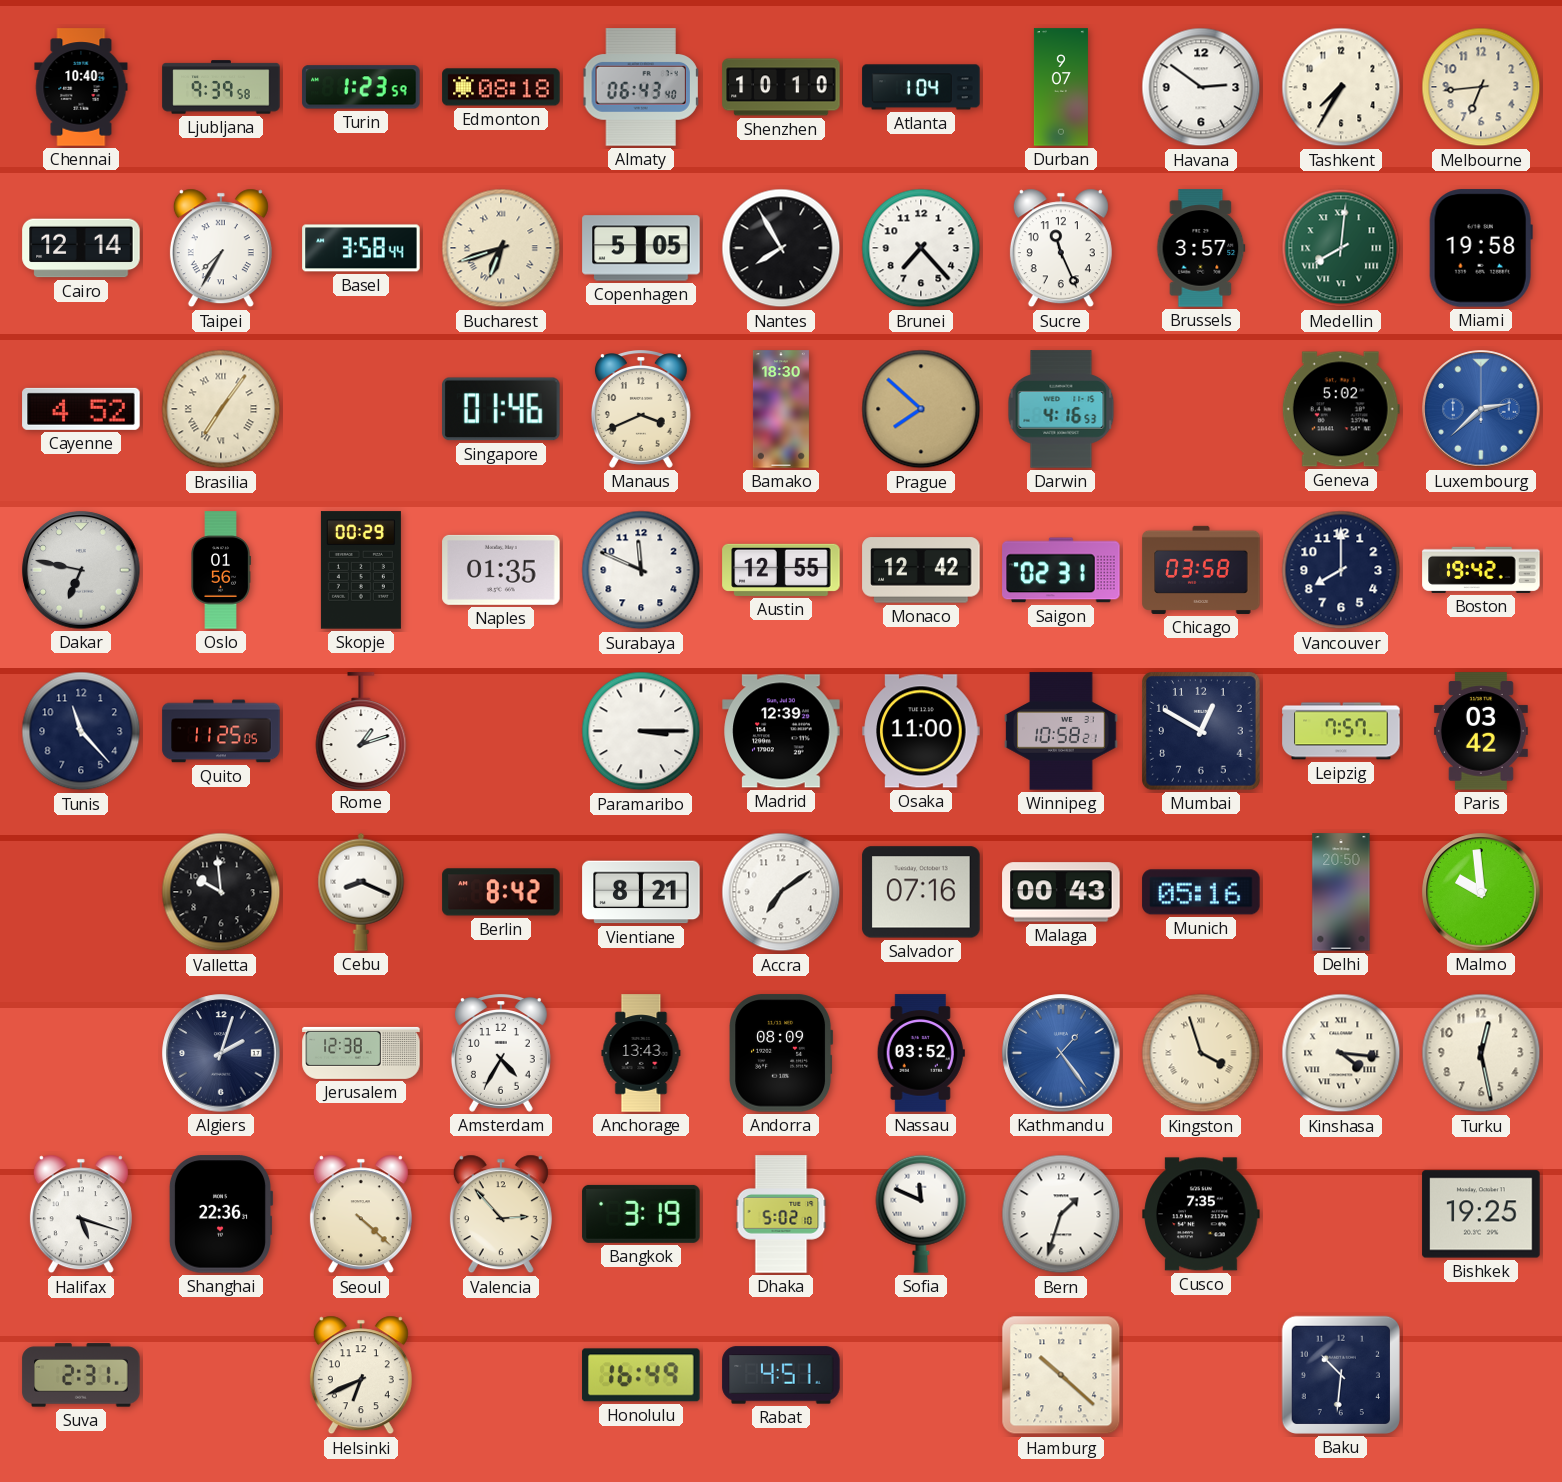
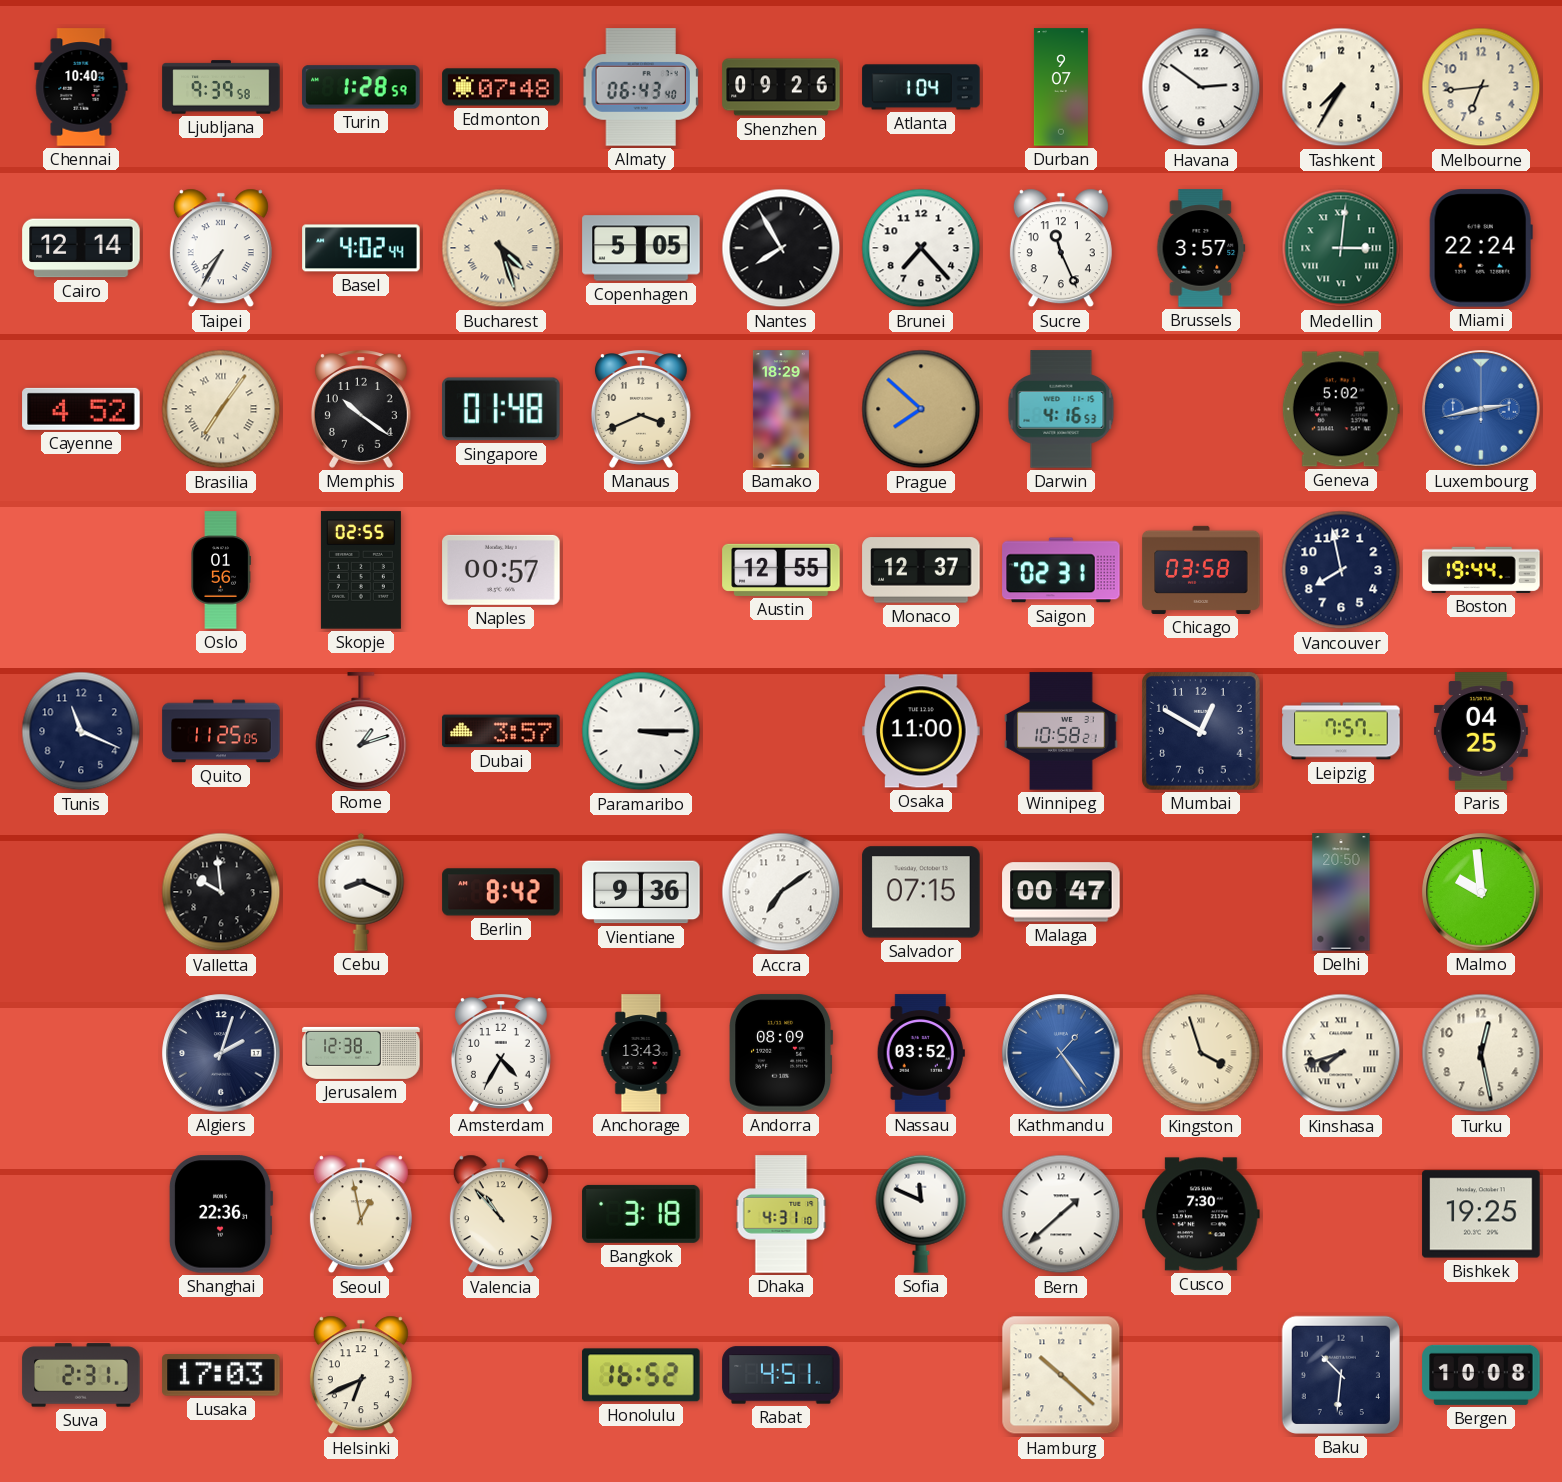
Turin: 1:23 -> 1:28
Edmonton: 08:18 -> 07:48
Shenzhen: 10:10 -> 09:26
Basel: 3:58 -> 4:02
Bucharest: 6:42 -> 4:27
Medellin: 8:01 -> 3:01
Miami: 19:58 -> 22:24
Memphis: none -> 10:21
Singapore: 01:46 -> 01:48
Bamako: 18:30 -> 18:29
Luxembourg: 2:38 -> 2:43
Dakar: 6:47 -> none
Skopje: 00:29 -> 02:55
Naples: 01:35 -> 00:57
Surabaya: 11:49 -> none
Monaco: 12:42 -> 12:37
Vancouver: 8:00 -> 7:58
Boston: 19:42 -> 19:44
Tunis: 11:23 -> 11:19
Dubai: none -> 3:57
Madrid: 12:39 -> none
Paris: 03:42 -> 04:25
Vientiane: 8:21 -> 9:36
Salvador: 07:16 -> 07:15
Malaga: 00:43 -> 00:47
Munich: 05:16 -> none
Kinshasa: 4:16 -> 7:42
Halifax: 5:18 -> none
Seoul: 4:22 -> 12:58
Valencia: 2:53 -> 10:53
Bangkok: 3:19 -> 3:18
Dhaka: 5:02 -> 4:31
Bern: 1:33 -> 1:38
Cusco: 7:35 -> 7:30
Lusaka: none -> 17:03
Honolulu: 16:49 -> 16:52
Bergen: none -> 10:08
